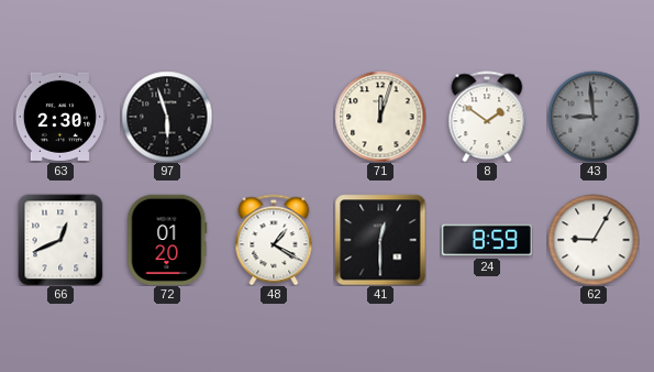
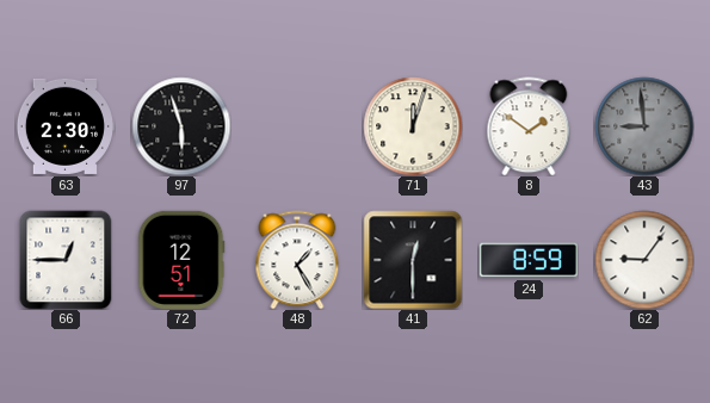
66: 12:41 -> 12:45
72: 01:20 -> 12:51
48: 1:20 -> 1:25
62: 9:05 -> 9:06
